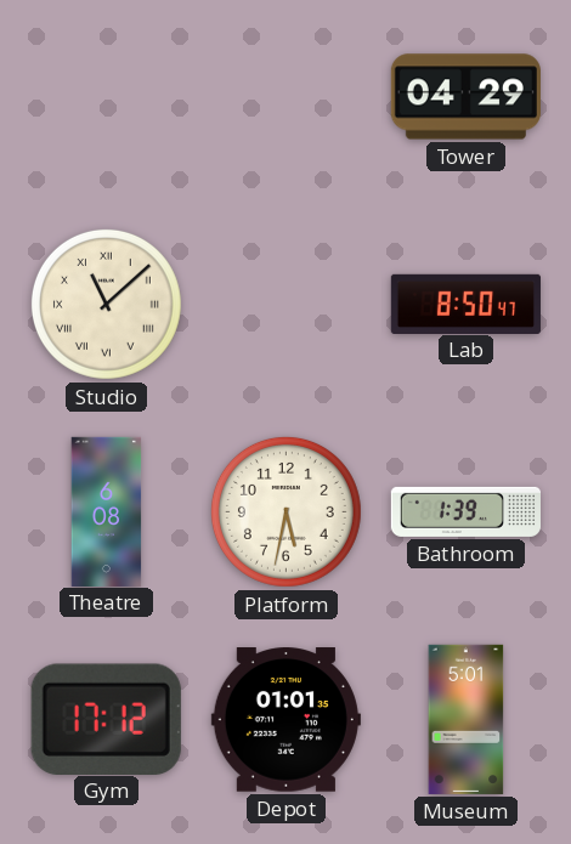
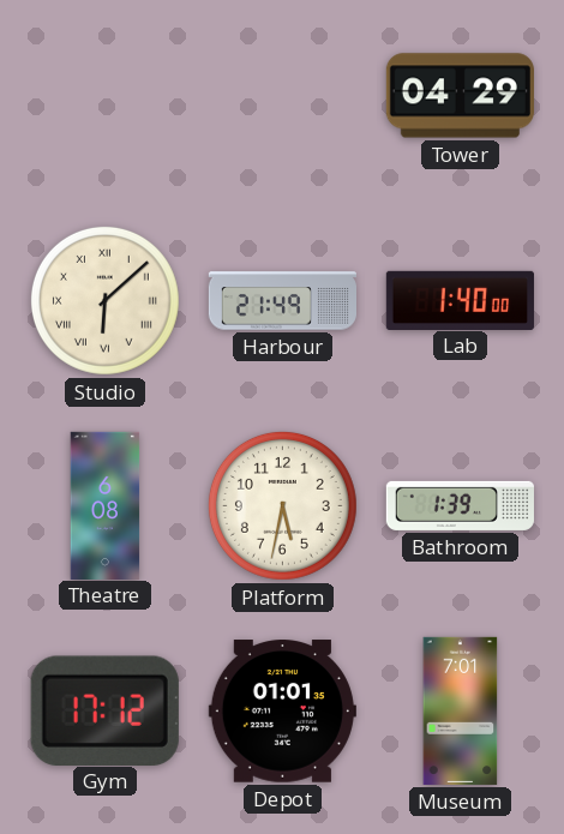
Studio: 11:08 -> 6:08
Harbour: none -> 21:49
Lab: 8:50 -> 1:40
Museum: 5:01 -> 7:01
